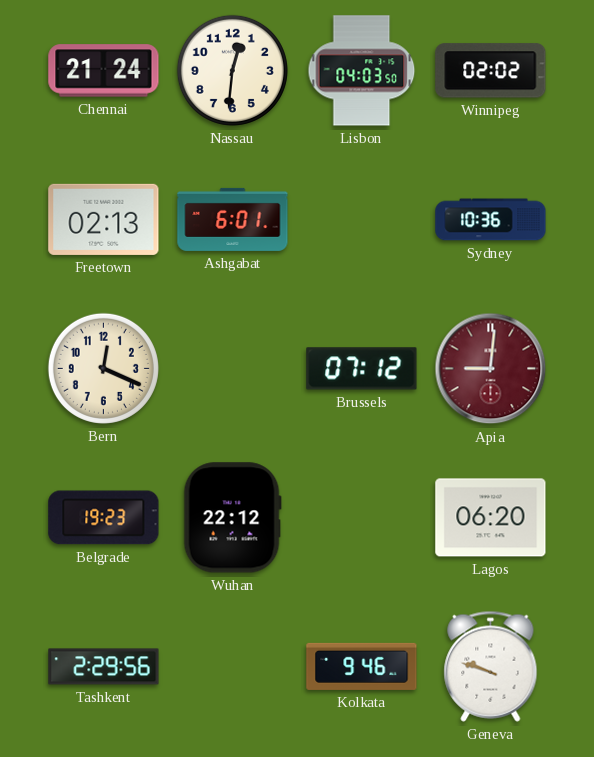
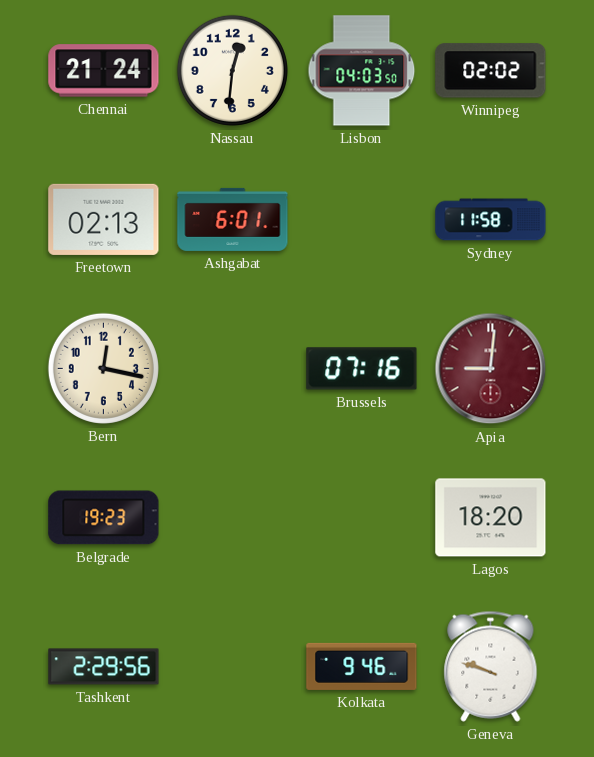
Sydney: 10:36 -> 11:58
Bern: 12:19 -> 12:17
Brussels: 07:12 -> 07:16
Wuhan: 22:12 -> none
Lagos: 06:20 -> 18:20
